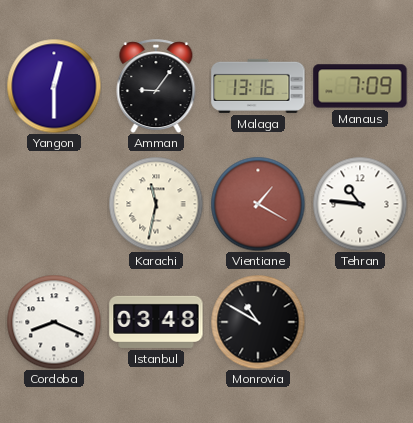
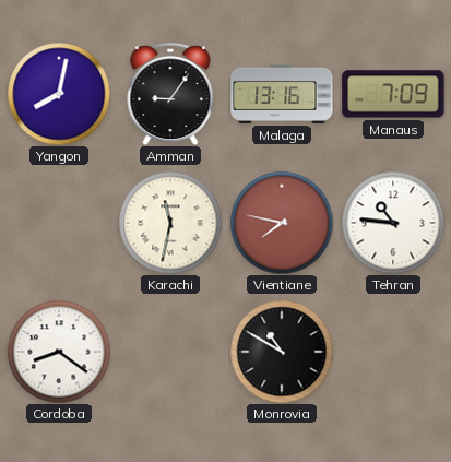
Yangon: 12:30 -> 8:02
Vientiane: 1:20 -> 7:47
Cordoba: 8:19 -> 8:21
Istanbul: 03:48 -> none
